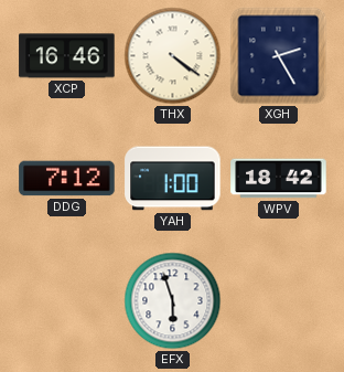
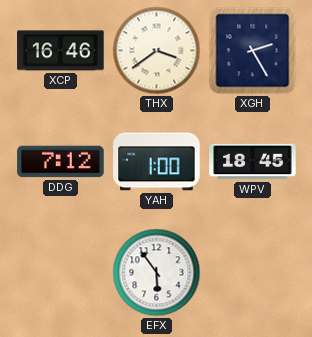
THX: 4:21 -> 3:39
WPV: 18:42 -> 18:45
EFX: 5:57 -> 5:54
